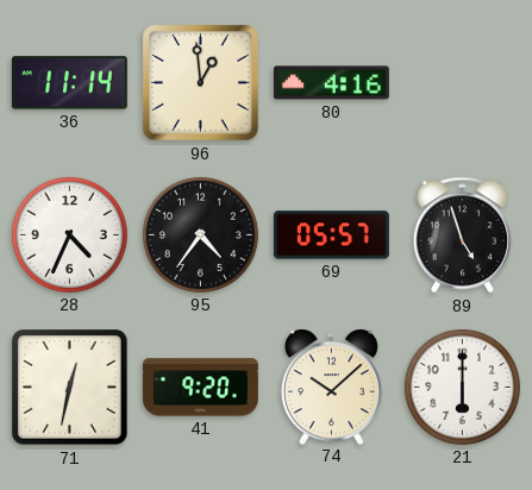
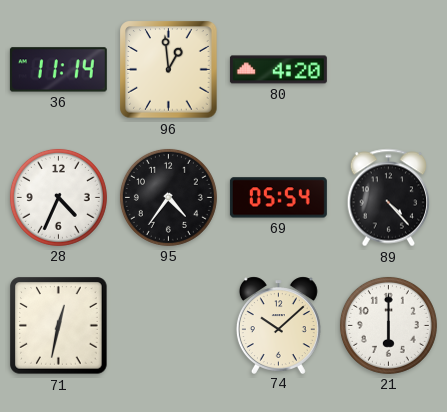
80: 4:16 -> 4:20
69: 05:57 -> 05:54
89: 4:57 -> 4:23
41: 9:20 -> none
